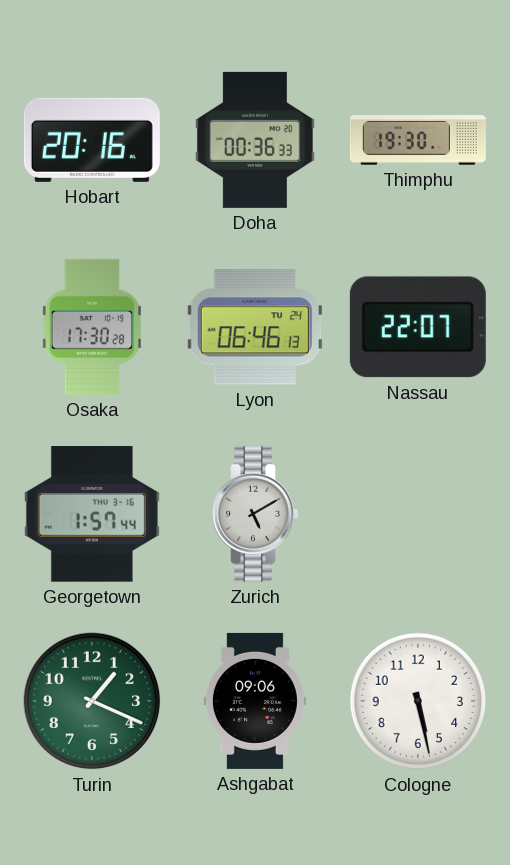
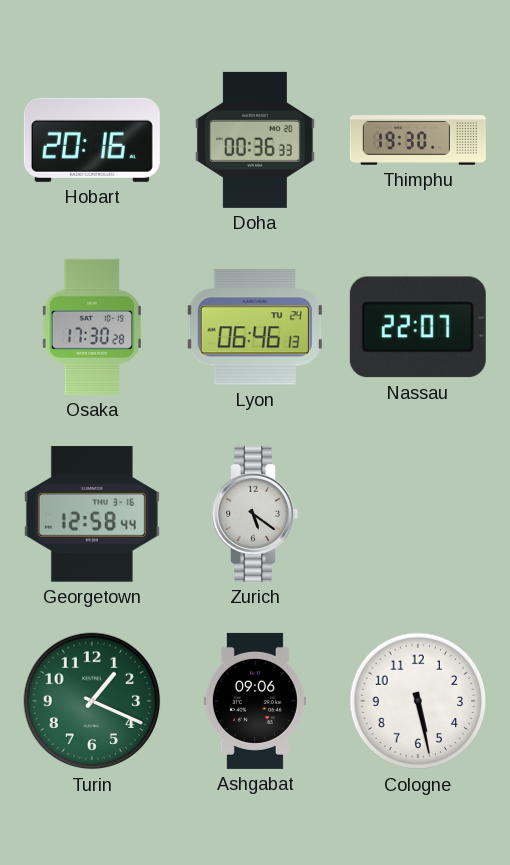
Georgetown: 1:57 -> 12:58
Zurich: 5:10 -> 5:21
